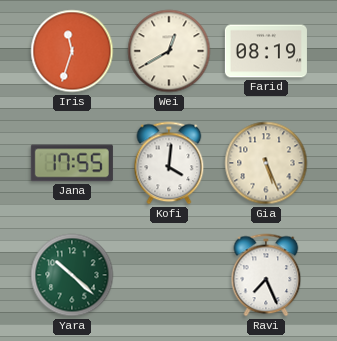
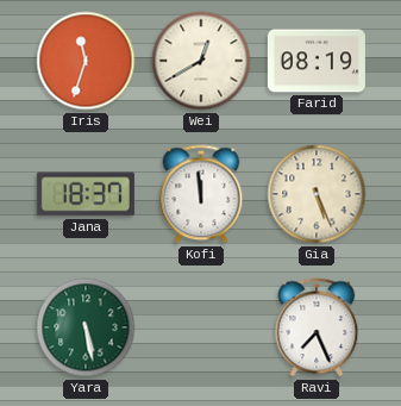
Jana: 17:55 -> 18:37
Kofi: 4:01 -> 11:59
Yara: 10:22 -> 5:28
